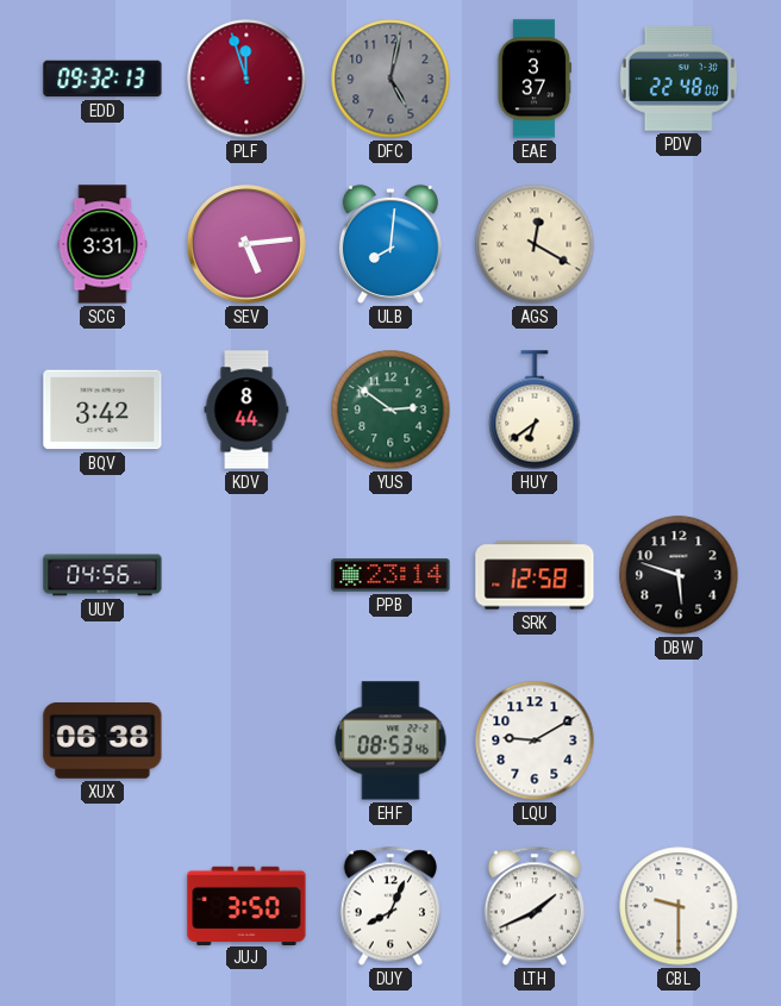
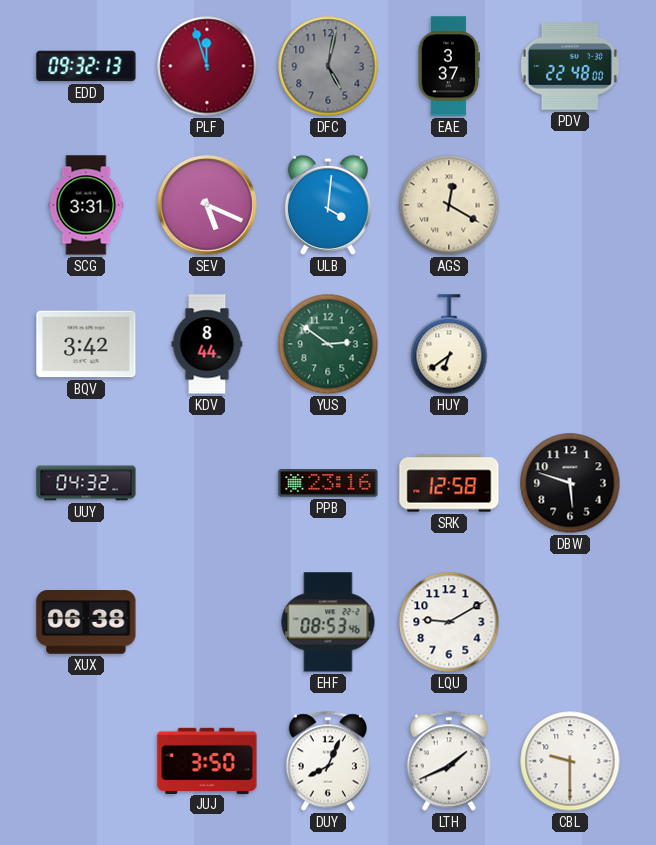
SEV: 5:14 -> 5:19
ULB: 8:01 -> 4:01
UUY: 04:56 -> 04:32
PPB: 23:14 -> 23:16
